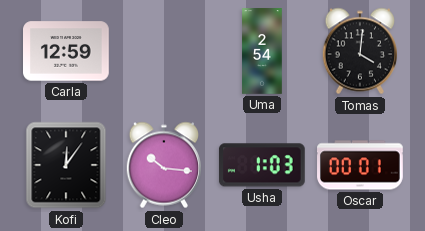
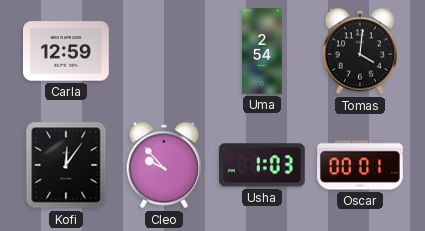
Cleo: 10:16 -> 9:53
